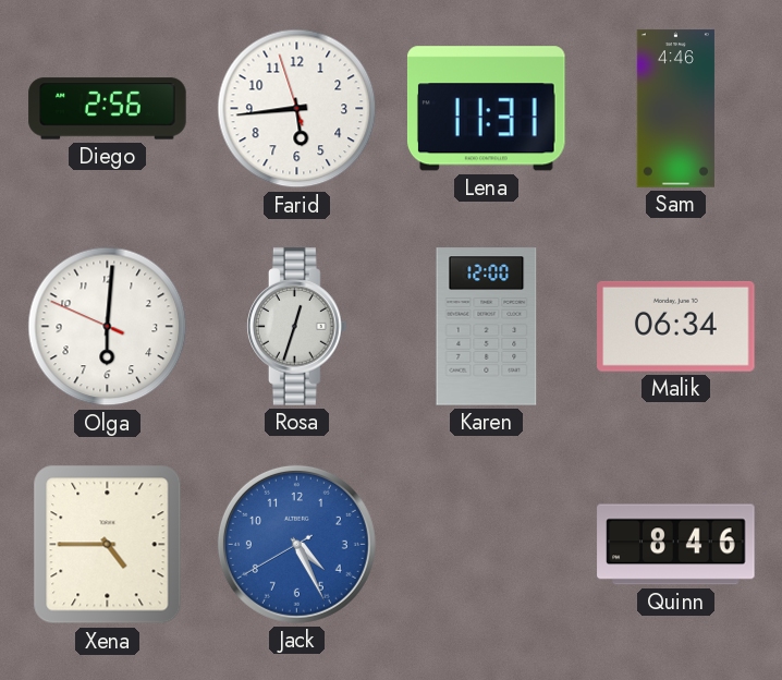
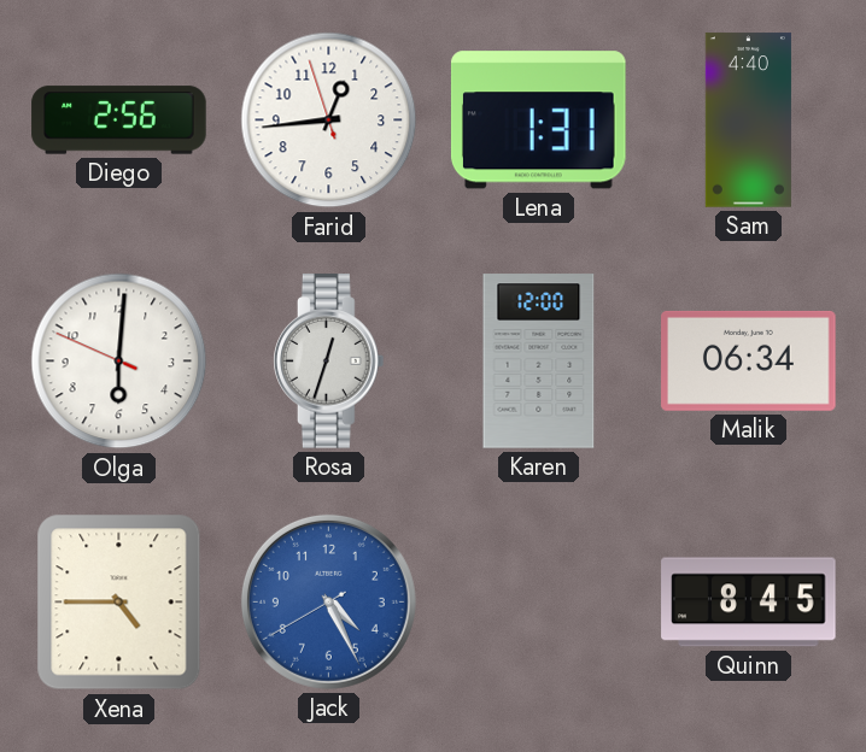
Farid: 5:43 -> 12:43
Lena: 11:31 -> 1:31
Sam: 4:46 -> 4:40
Quinn: 8:46 -> 8:45
